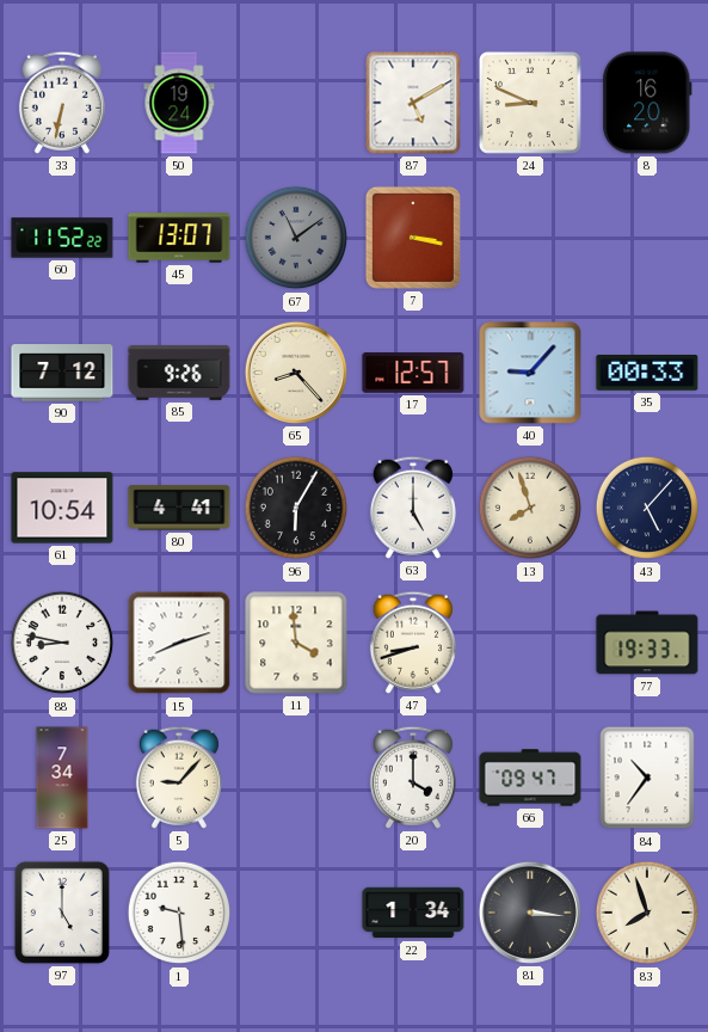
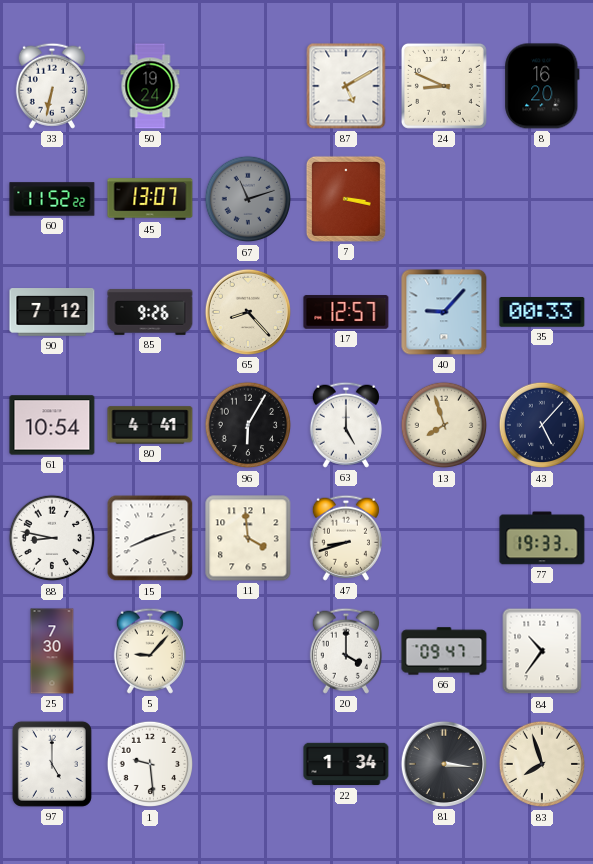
67: 11:09 -> 11:12
25: 7:34 -> 7:30
